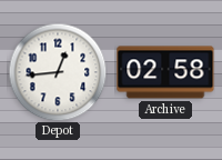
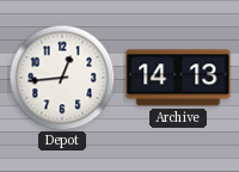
Archive: 02:58 -> 14:13
